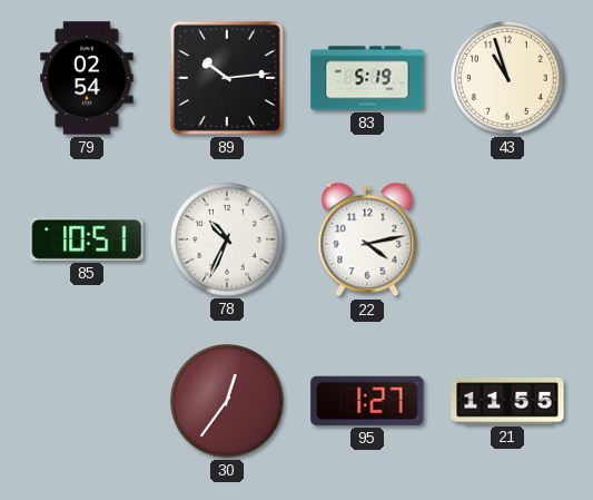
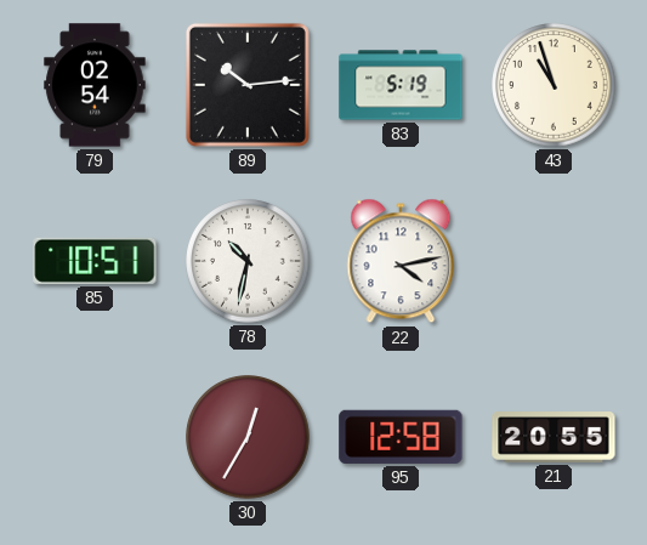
78: 10:34 -> 10:32
30: 12:36 -> 12:35
95: 1:27 -> 12:58
21: 11:55 -> 20:55
